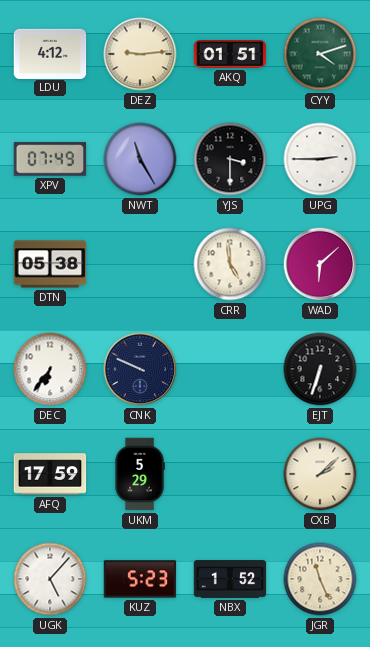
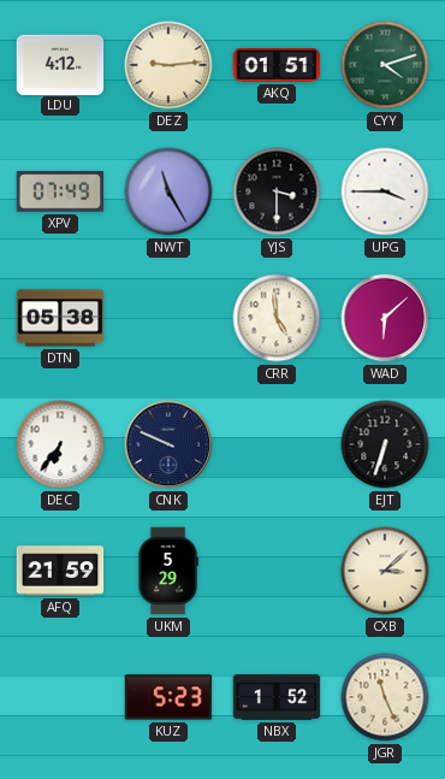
UPG: 2:45 -> 3:45
AFQ: 17:59 -> 21:59
CXB: 2:08 -> 3:08
UGK: 5:07 -> none
